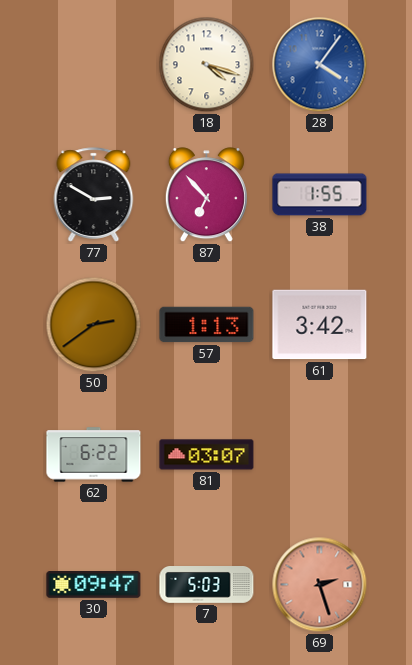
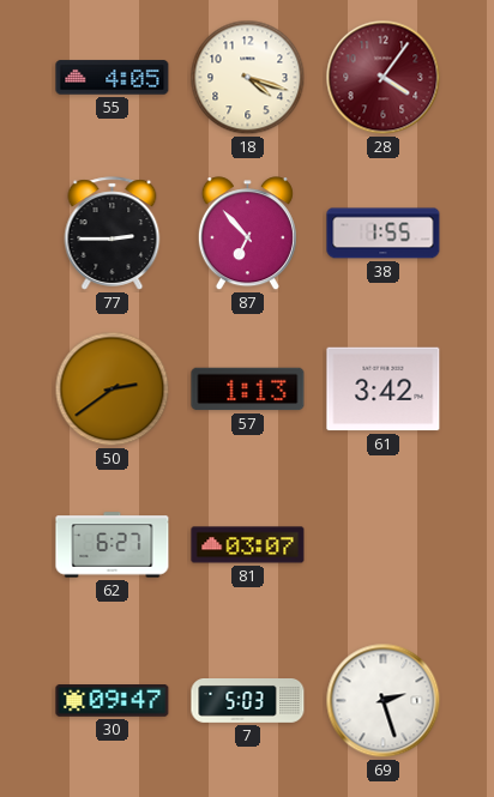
55: none -> 4:05
28 dial: blue -> burgundy
77: 2:50 -> 2:45
62: 6:22 -> 6:27
69 dial: salmon -> white
